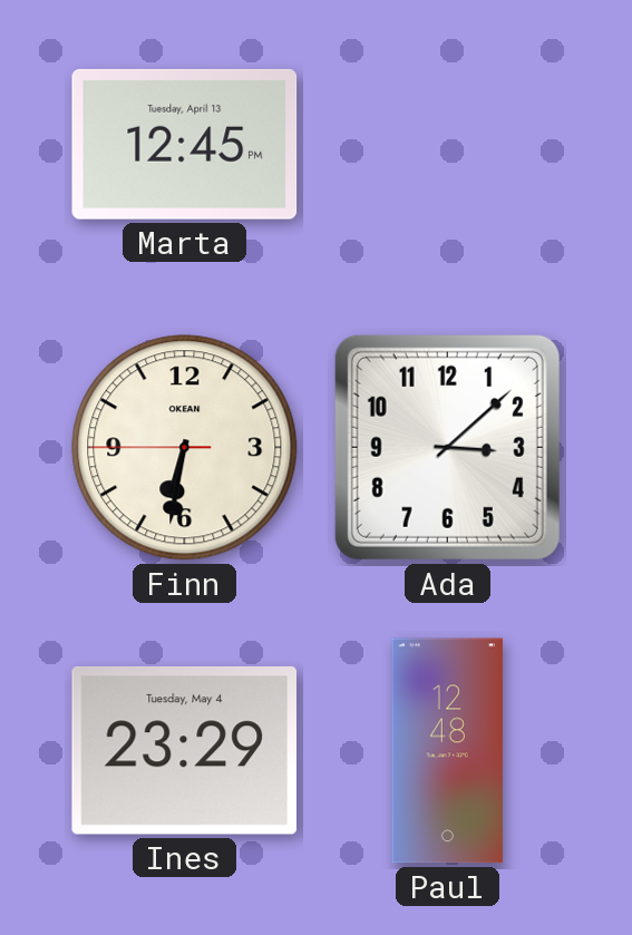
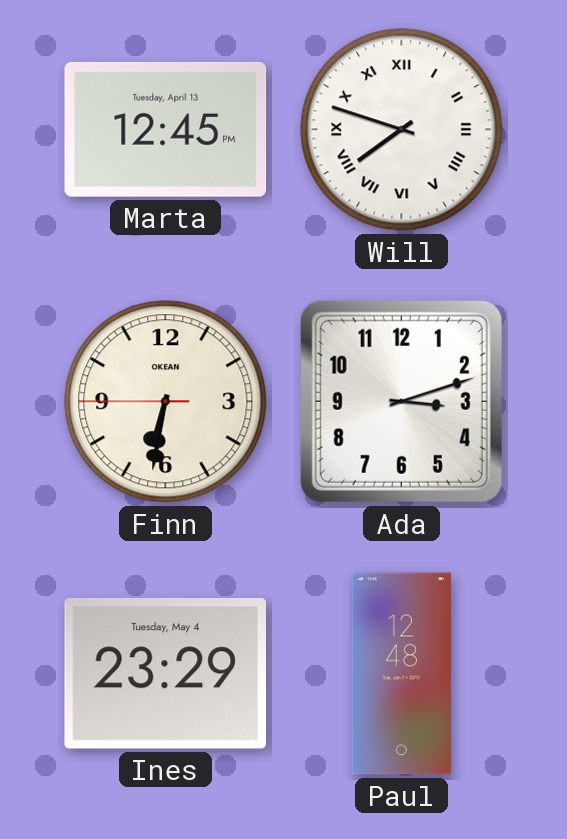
Will: none -> 7:48
Ada: 3:08 -> 3:12
